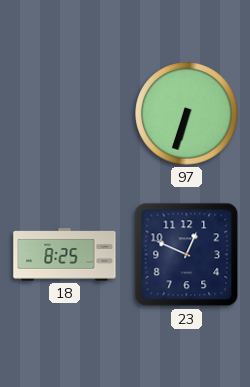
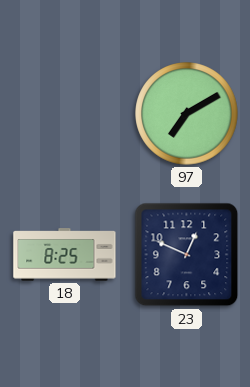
97: 6:33 -> 7:10
